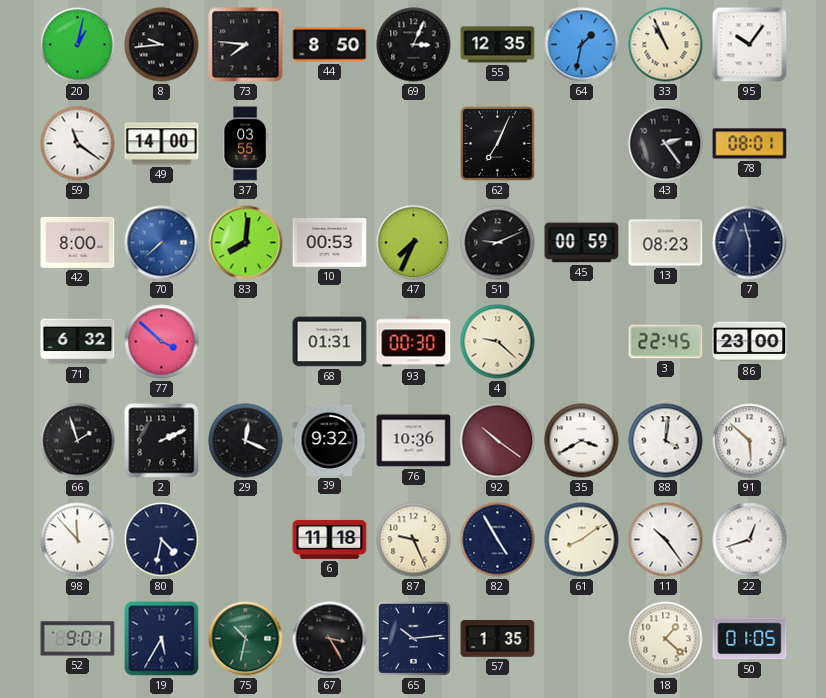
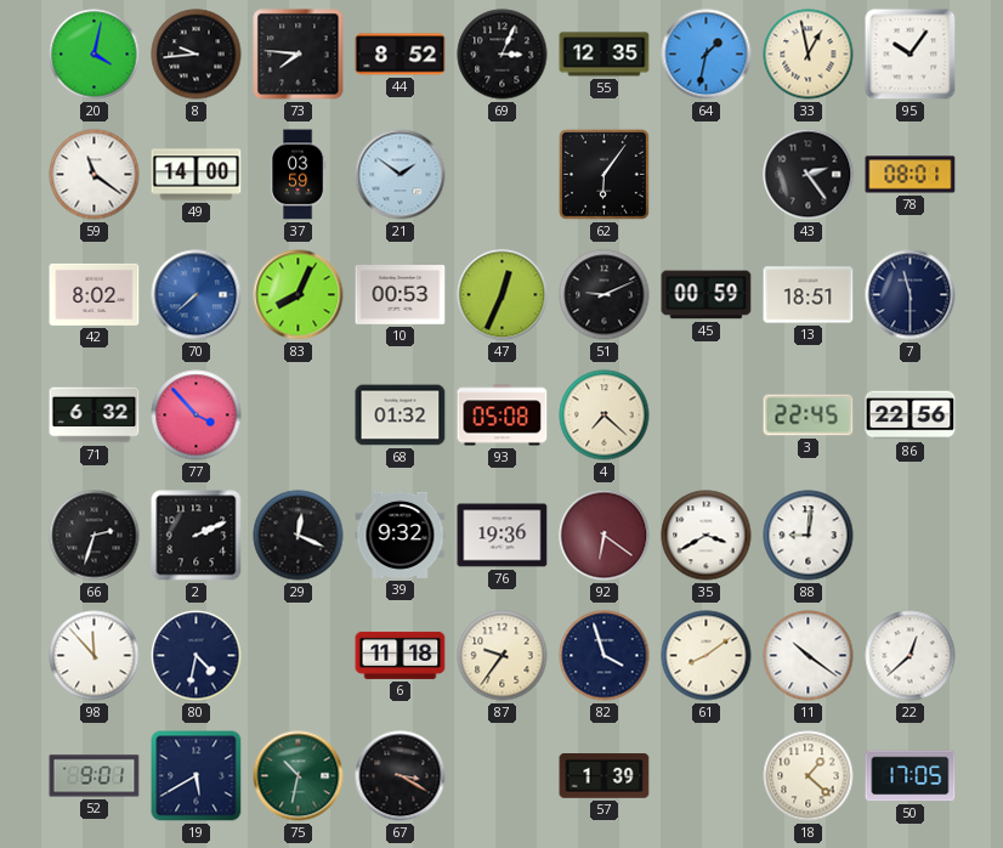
20: 1:02 -> 4:02
44: 8:50 -> 8:52
33: 10:56 -> 12:58
37: 03:55 -> 03:59
21: none -> 1:51
62: 7:04 -> 6:06
42: 8:00 -> 8:02
83: 8:01 -> 8:04
47: 7:34 -> 12:34
13: 08:23 -> 18:51
77: 3:52 -> 3:53
68: 01:31 -> 01:32
93: 00:30 -> 05:08
4: 9:22 -> 7:22
86: 23:00 -> 22:56
66: 1:57 -> 2:33
76: 10:36 -> 19:36
92: 10:21 -> 6:21
88: 4:01 -> 9:01
91: 5:52 -> none
87: 9:26 -> 9:36
82: 4:55 -> 3:57
11: 10:24 -> 10:21
22: 12:42 -> 12:38
19: 5:35 -> 5:40
67: 3:25 -> 3:20
65: 10:14 -> none
57: 1:35 -> 1:39
50: 01:05 -> 17:05
